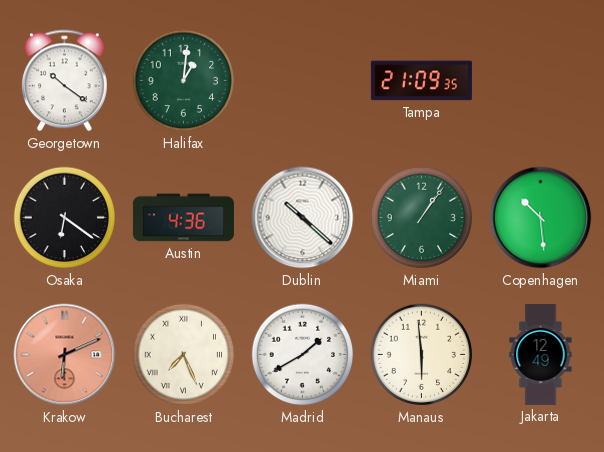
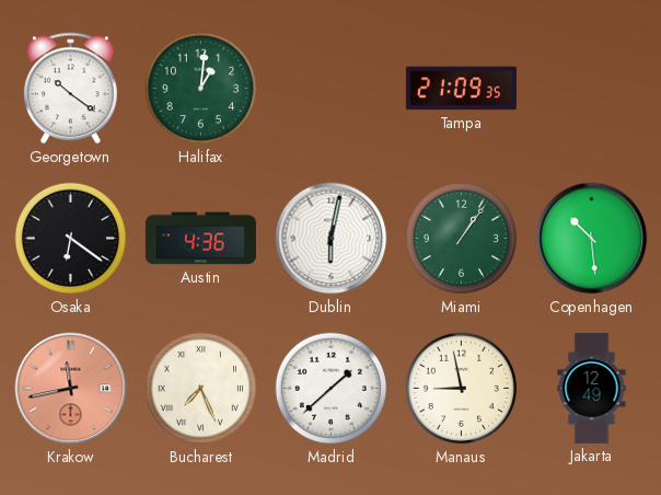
Dublin: 10:22 -> 6:02
Krakow: 6:11 -> 11:43
Madrid: 1:40 -> 1:38
Manaus: 5:59 -> 8:58
